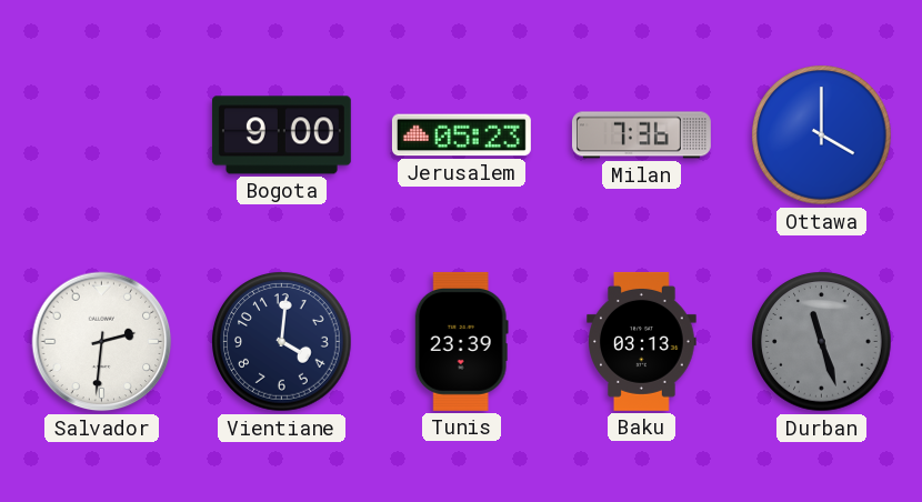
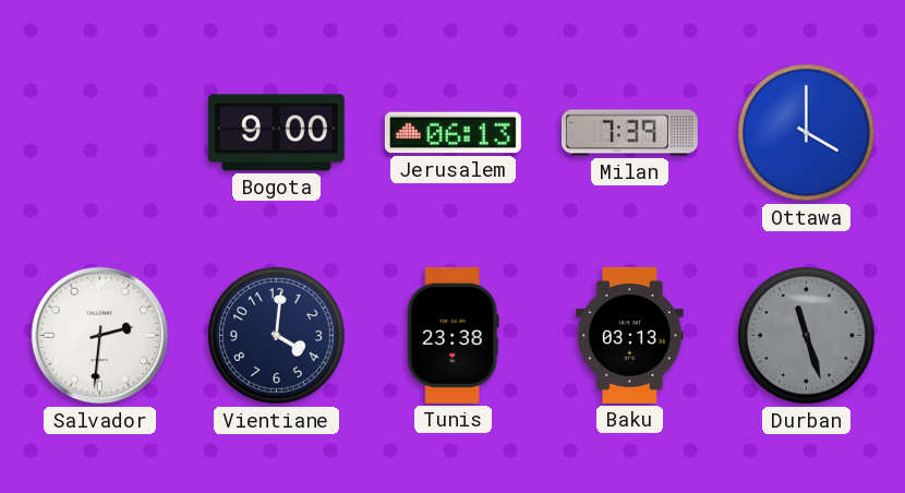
Jerusalem: 05:23 -> 06:13
Milan: 7:36 -> 7:39
Tunis: 23:39 -> 23:38
